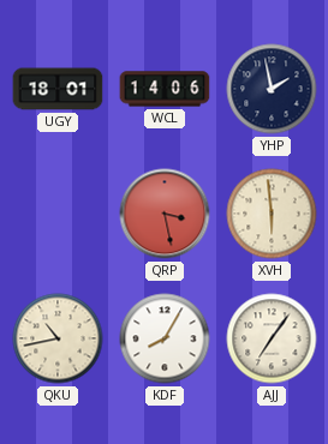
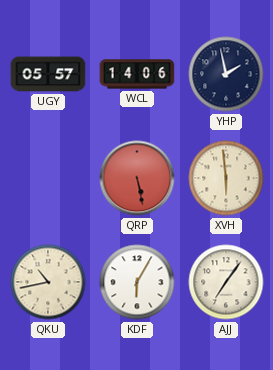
UGY: 18:01 -> 05:57
QRP: 3:28 -> 5:28
KDF: 8:05 -> 6:05
